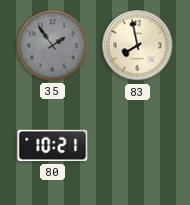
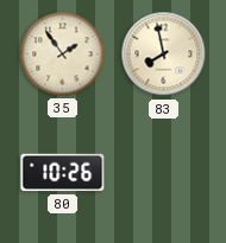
35 dial: grey -> cream
80: 10:21 -> 10:26
